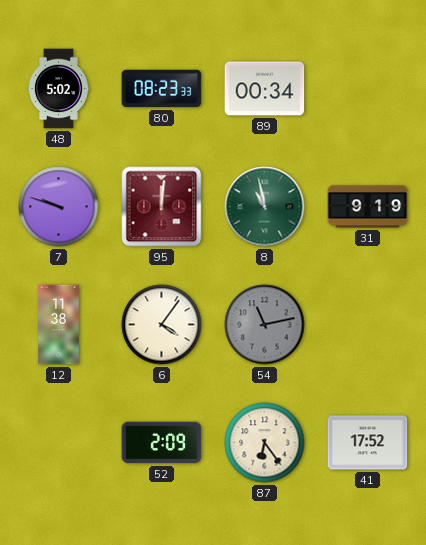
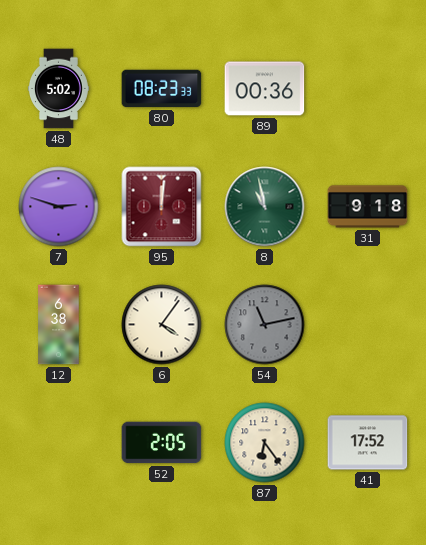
89: 00:34 -> 00:36
7: 9:48 -> 2:48
31: 9:19 -> 9:18
12: 11:38 -> 6:38
52: 2:09 -> 2:05
